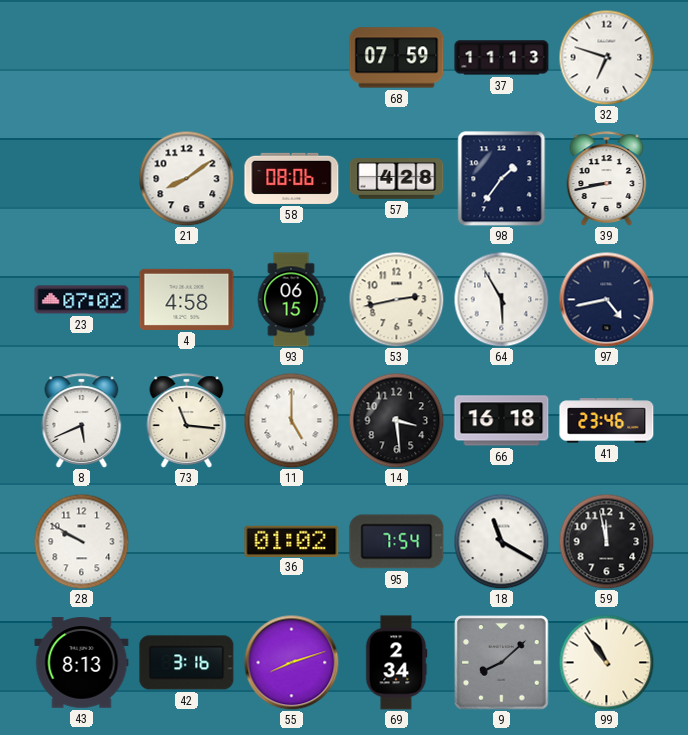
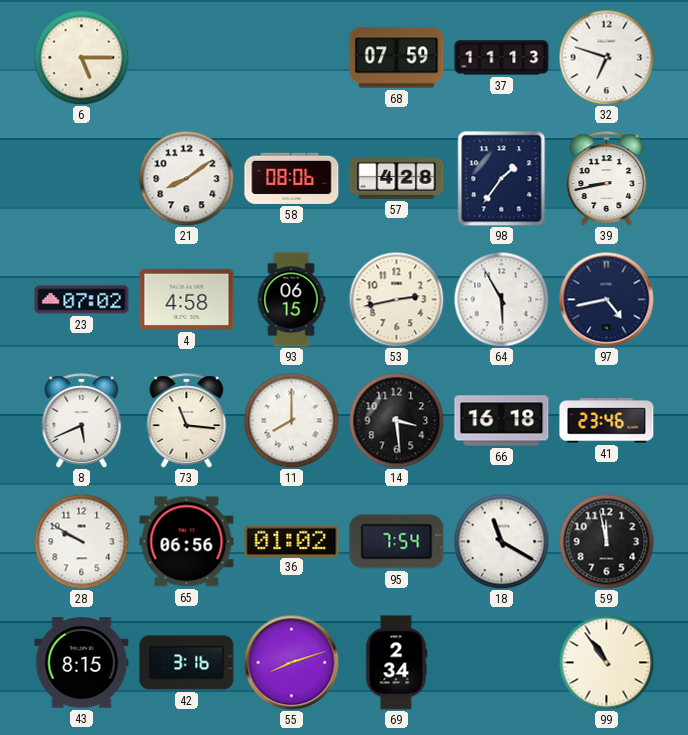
6: none -> 5:15
11: 5:00 -> 8:00
65: none -> 06:56
43: 8:13 -> 8:15
9: 8:08 -> none
